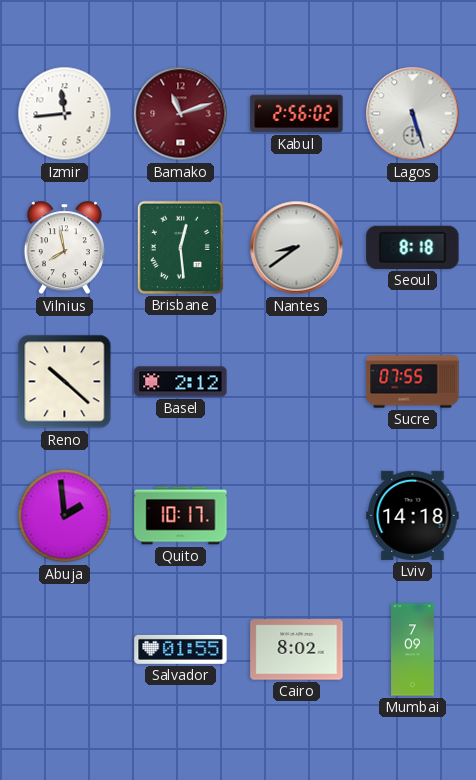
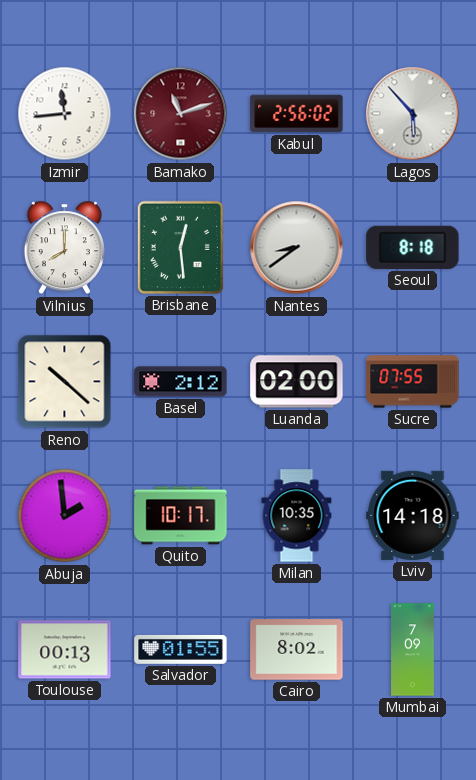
Lagos: 5:27 -> 5:53
Vilnius: 7:58 -> 8:00
Luanda: none -> 02:00
Milan: none -> 10:35
Toulouse: none -> 00:13
